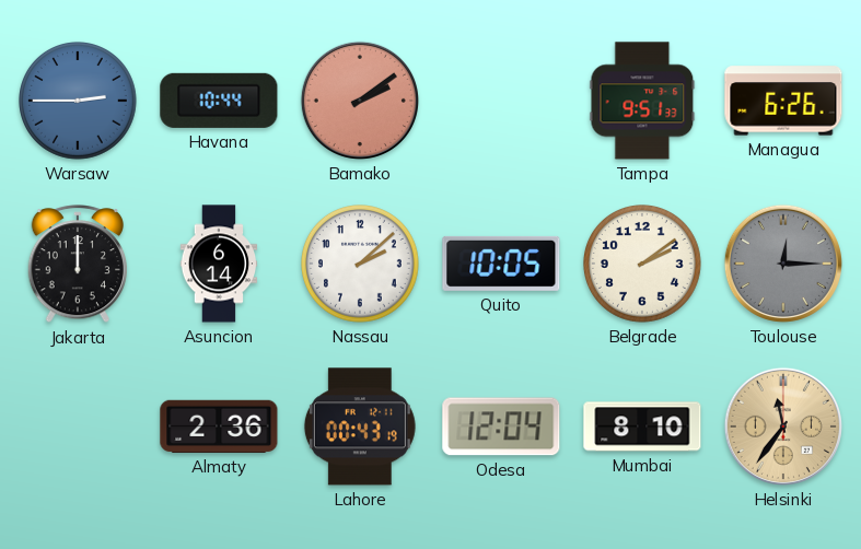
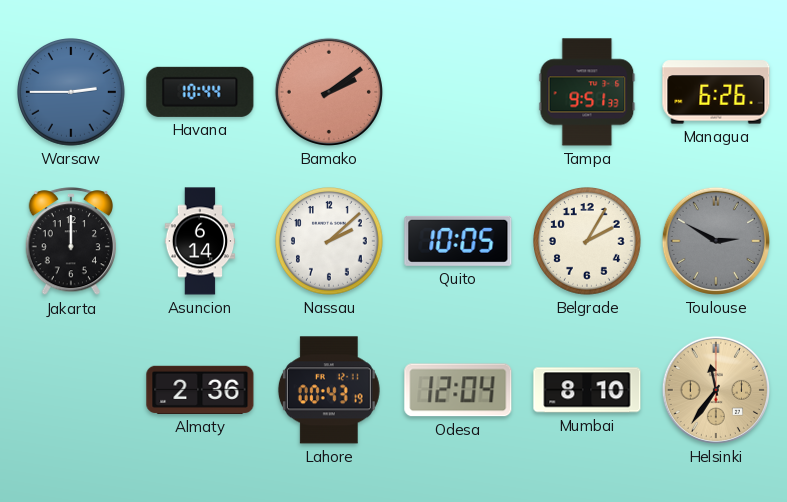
Belgrade: 2:09 -> 2:05
Toulouse: 12:15 -> 2:50
